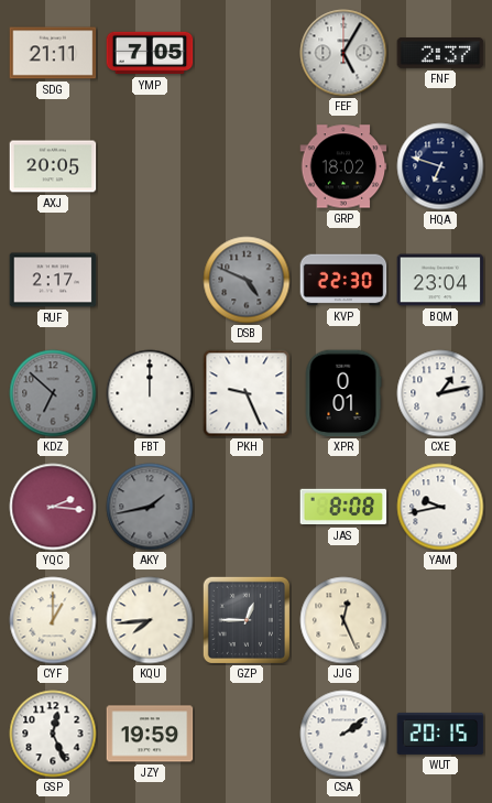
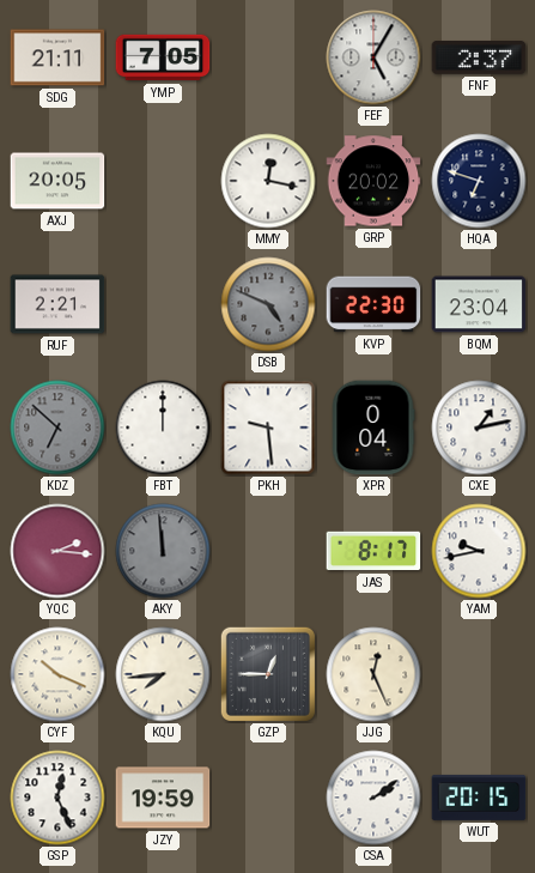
MMY: none -> 12:17
GRP: 18:02 -> 20:02
RUF: 2:17 -> 2:21
PKH: 9:26 -> 9:29
XPR: 0:01 -> 0:04
AKY: 1:43 -> 11:59
JAS: 8:08 -> 8:17
CYF: 1:00 -> 10:19
